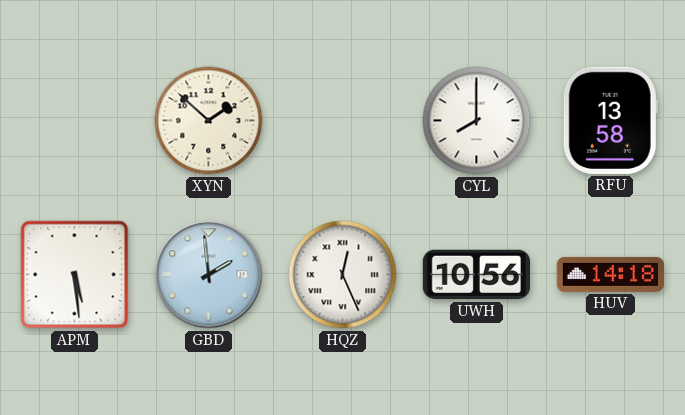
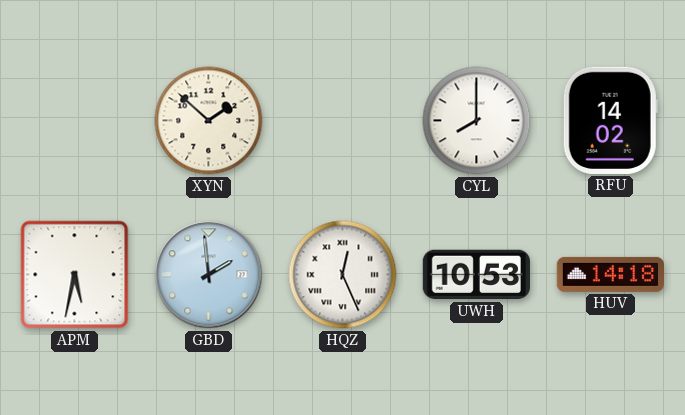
RFU: 13:58 -> 14:02
APM: 5:29 -> 5:32
UWH: 10:56 -> 10:53
